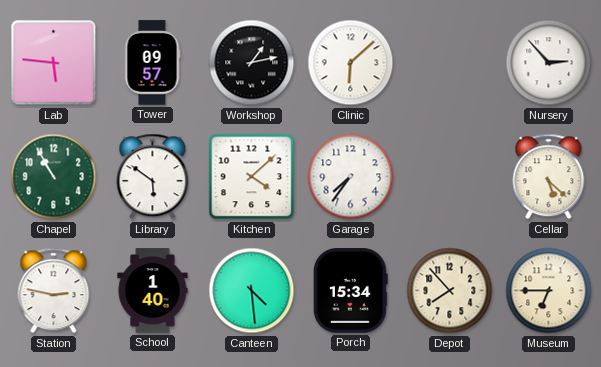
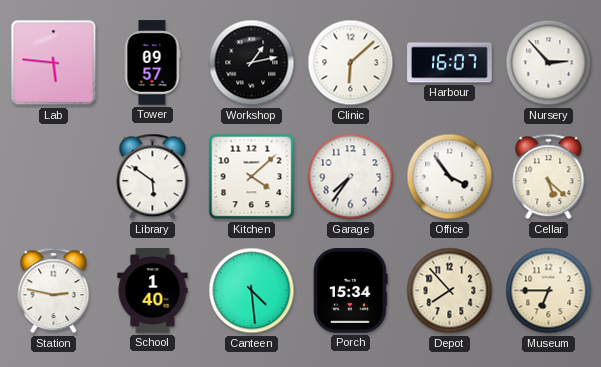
Harbour: none -> 16:07
Chapel: 10:55 -> none
Office: none -> 3:54
